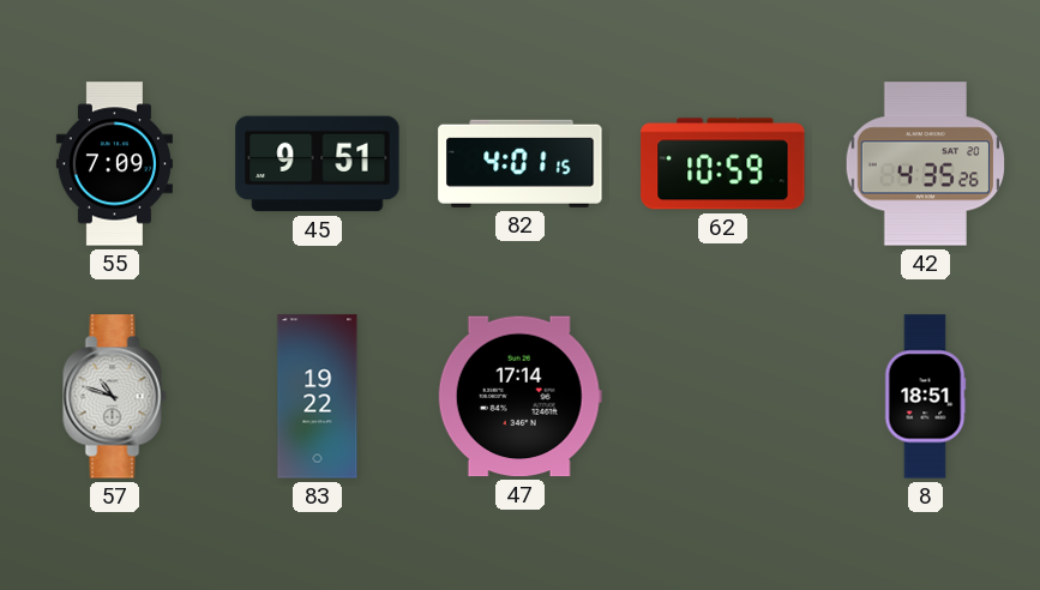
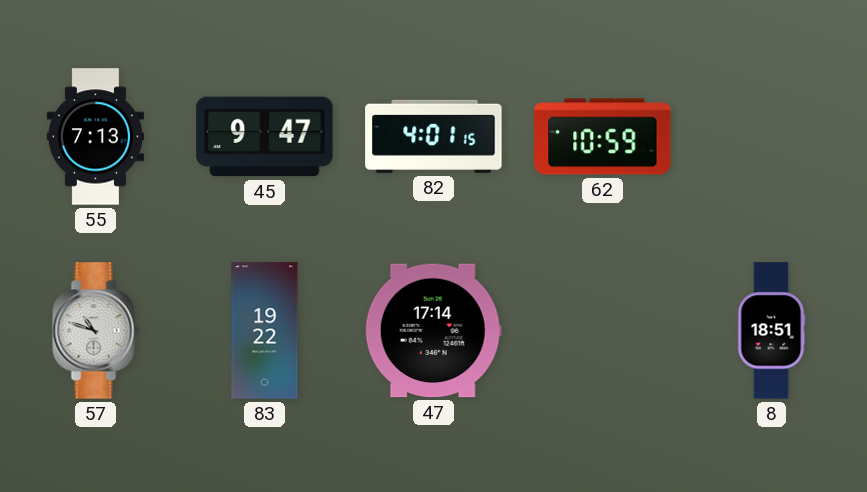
55: 7:09 -> 7:13
45: 9:51 -> 9:47
42: 4:35 -> none
